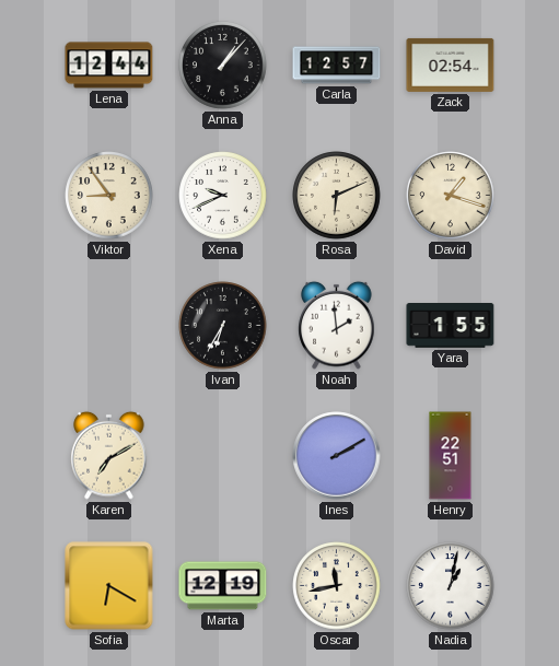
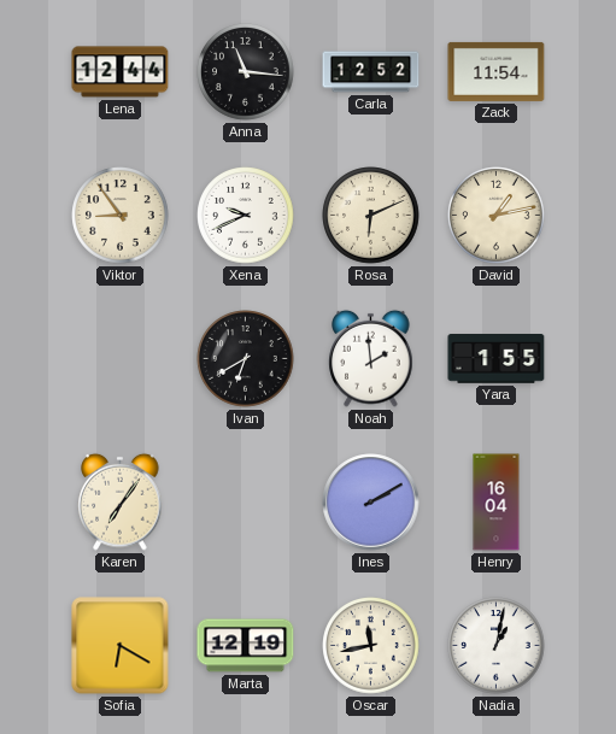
Anna: 1:07 -> 11:16
Carla: 12:57 -> 12:52
Zack: 02:54 -> 11:54
David: 1:18 -> 1:13
Ivan: 6:35 -> 6:40
Karen: 7:10 -> 7:06
Henry: 22:51 -> 16:04
